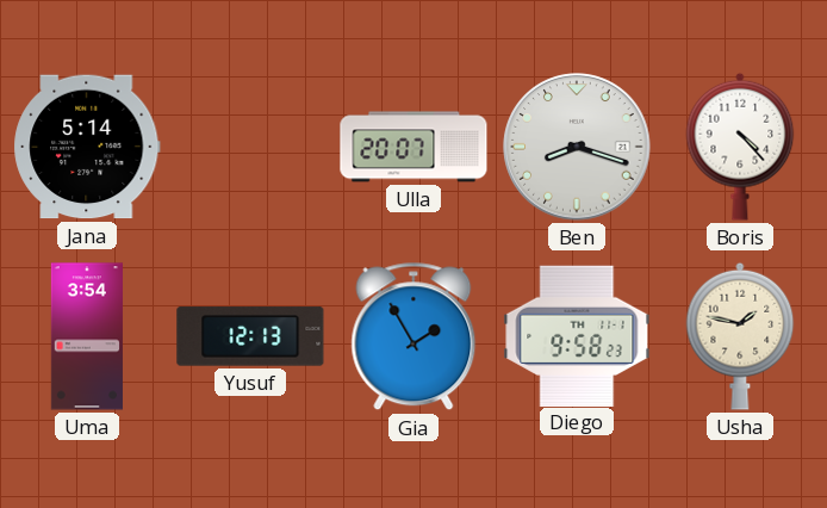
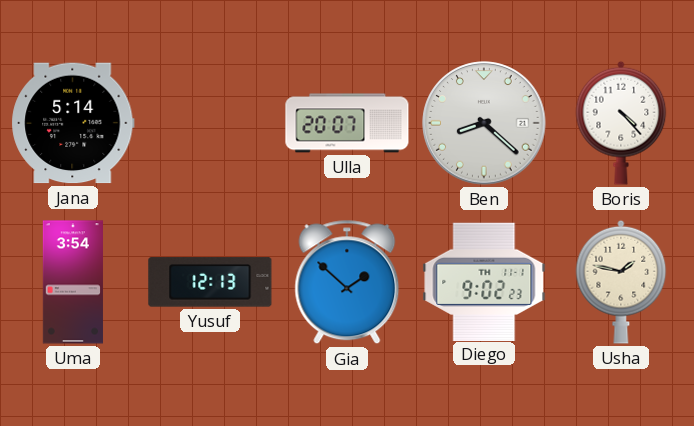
Ben: 8:18 -> 8:22
Gia: 1:55 -> 1:52
Diego: 9:58 -> 9:02
